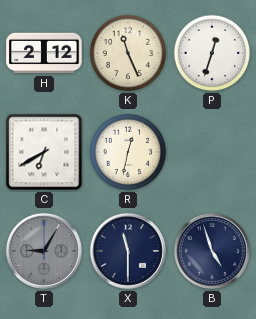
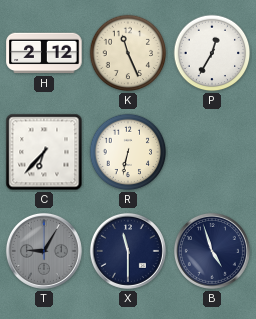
P: 12:33 -> 12:35
C: 6:40 -> 6:37
R: 12:32 -> 6:32
